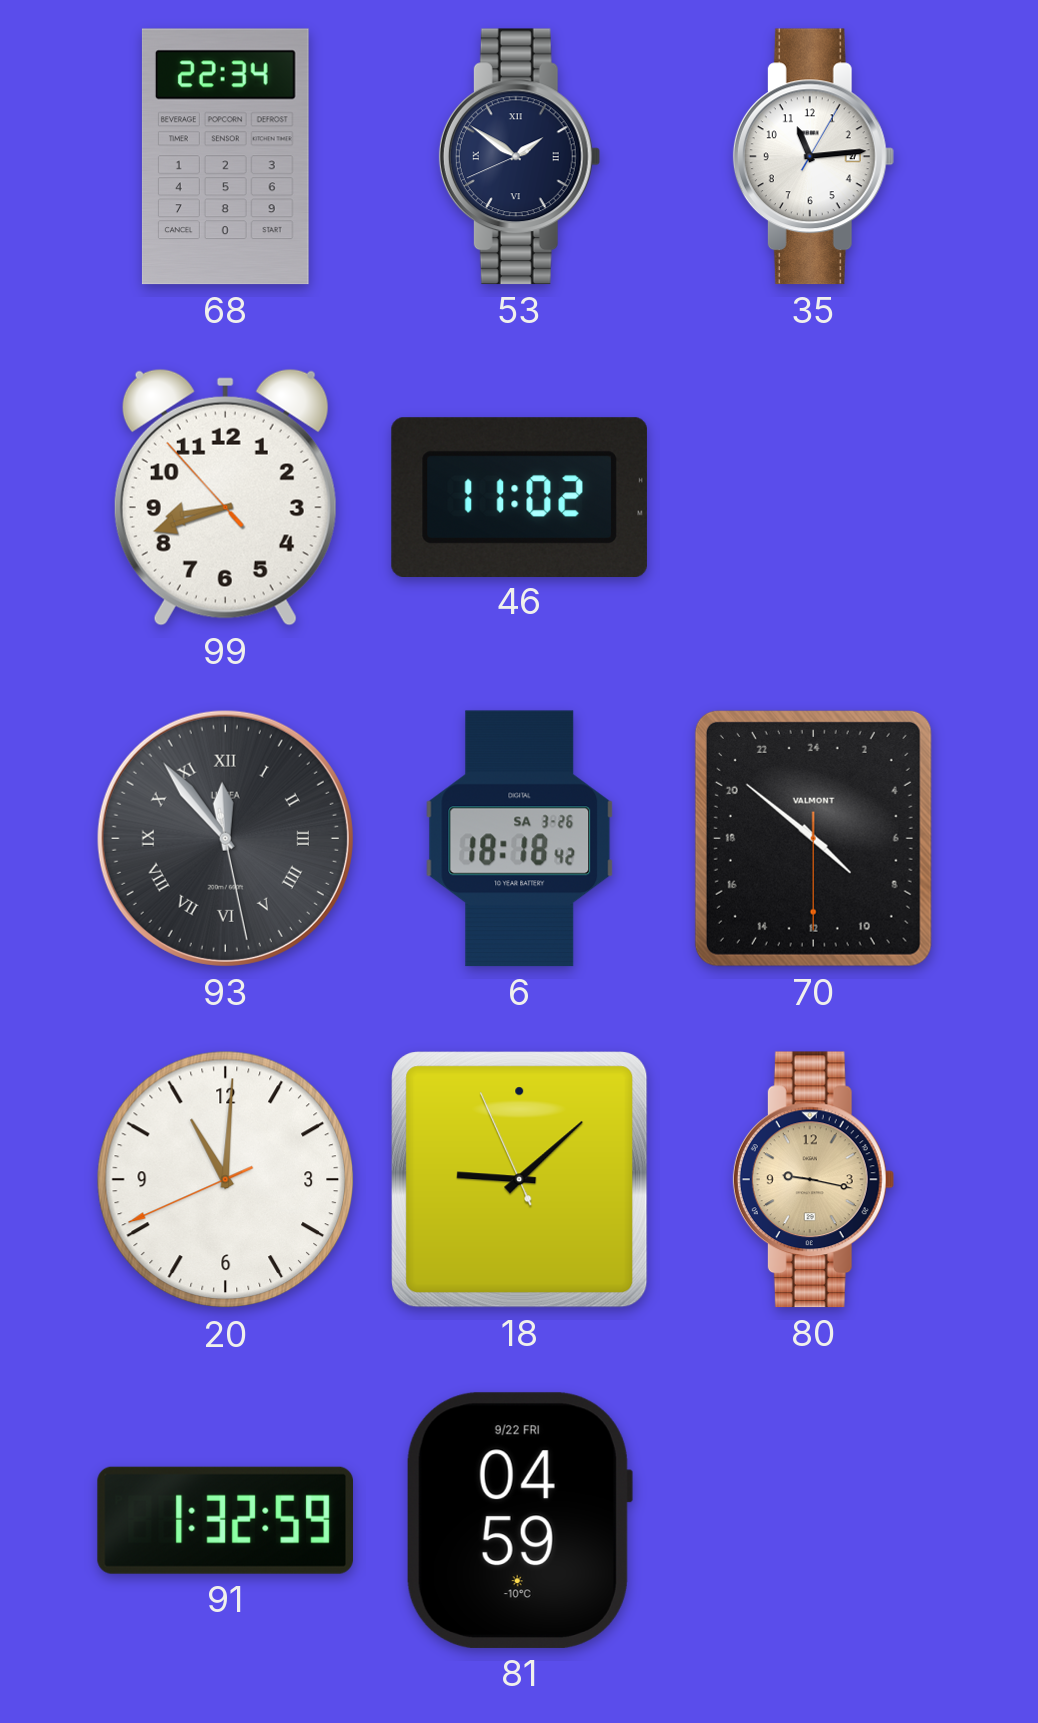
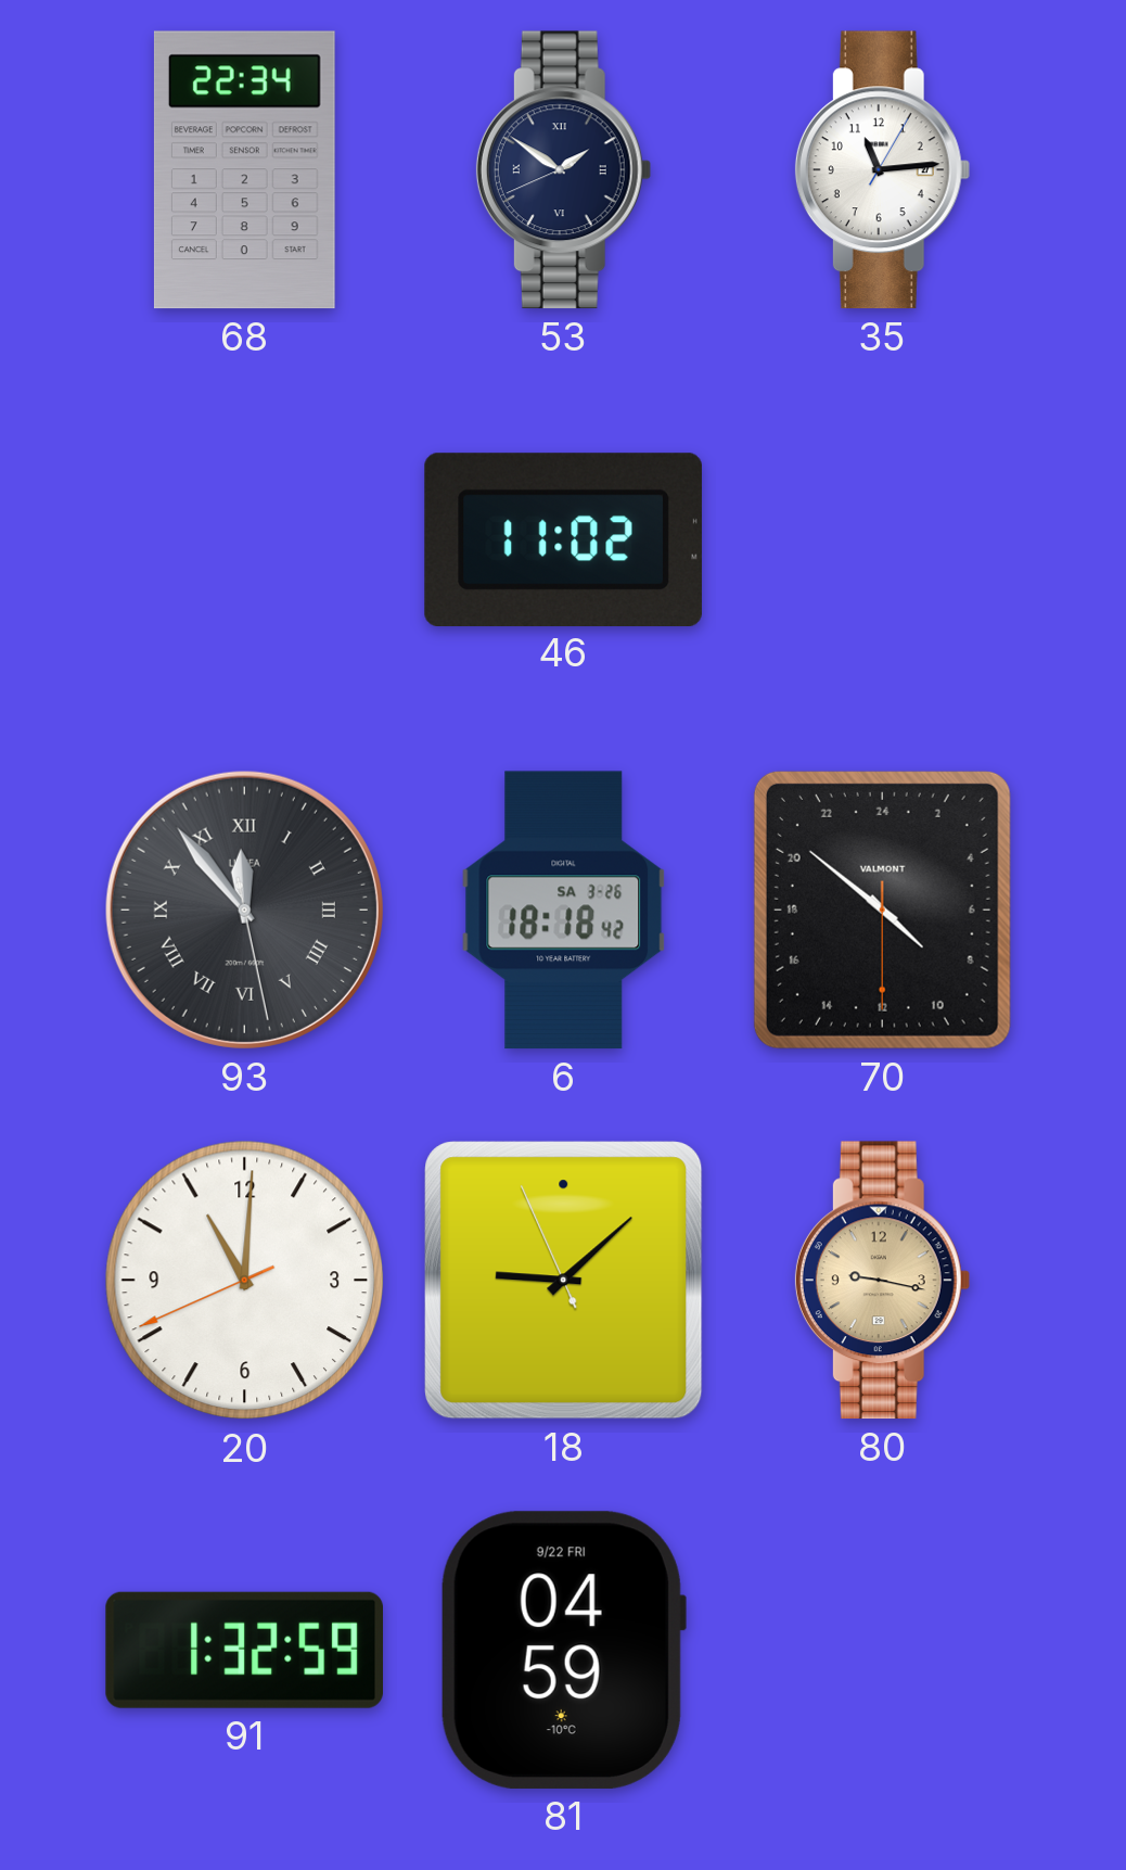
99: 8:41 -> none
